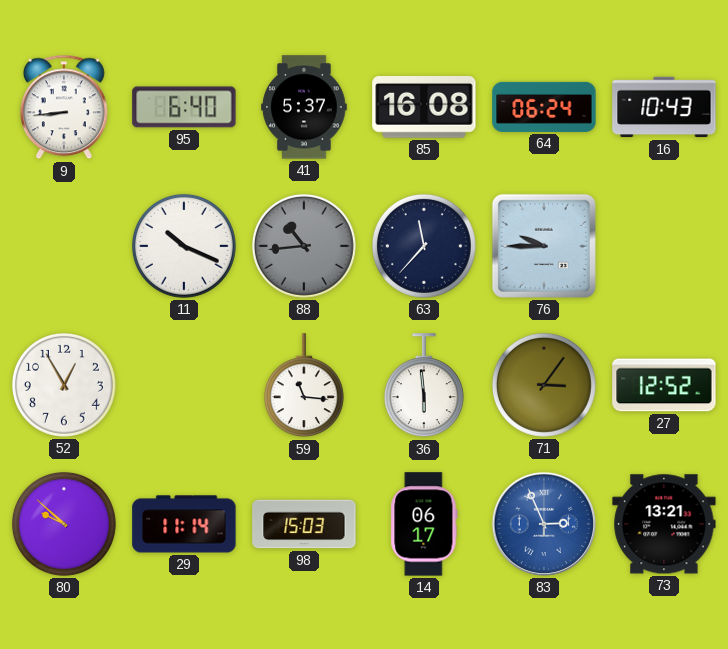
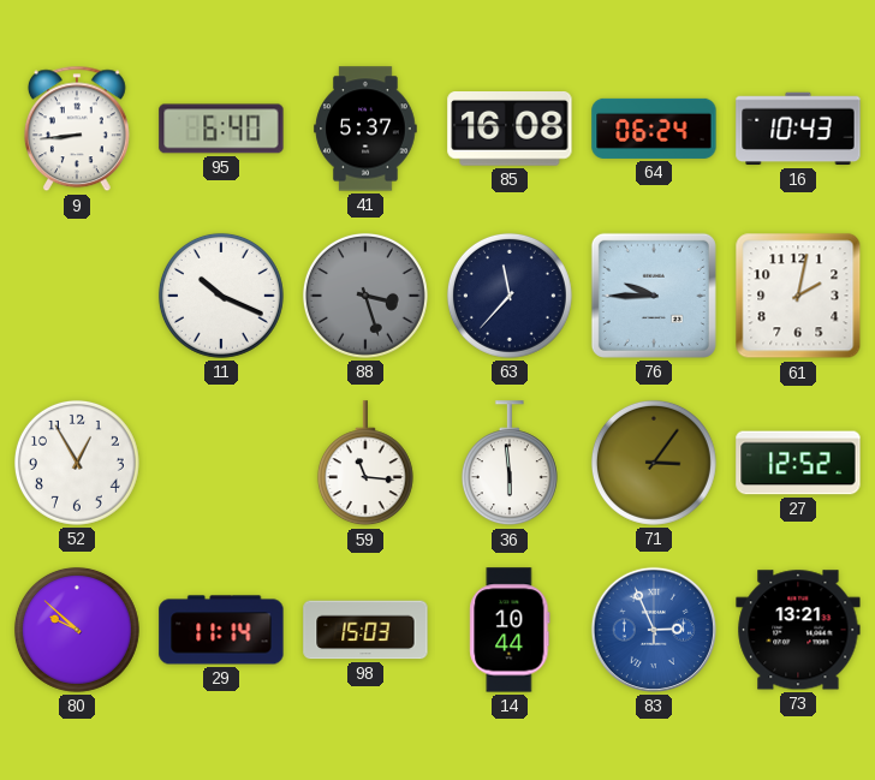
88: 10:44 -> 3:27
61: none -> 2:02
14: 06:17 -> 10:44
